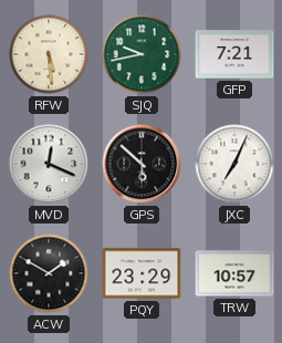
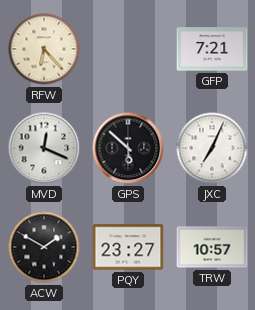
RFW: 5:29 -> 6:23
SJQ: 9:43 -> none
PQY: 23:29 -> 23:27
